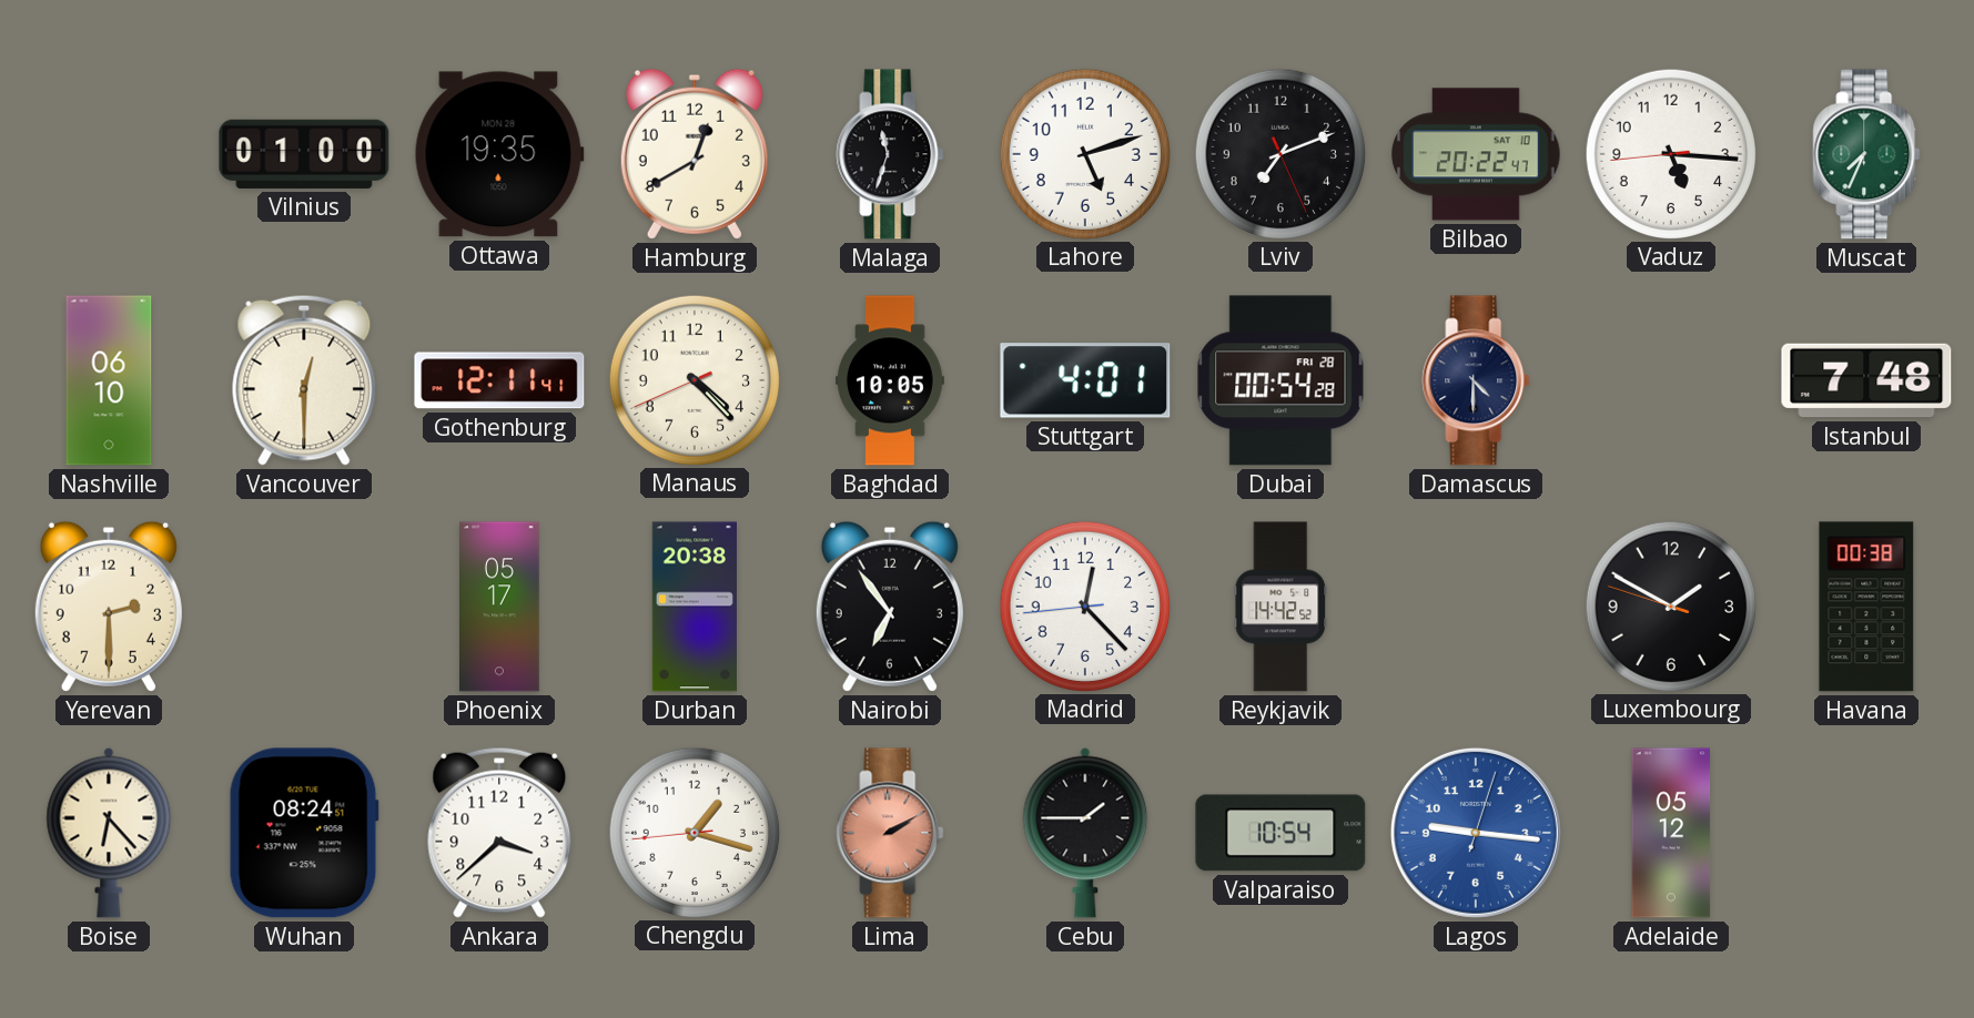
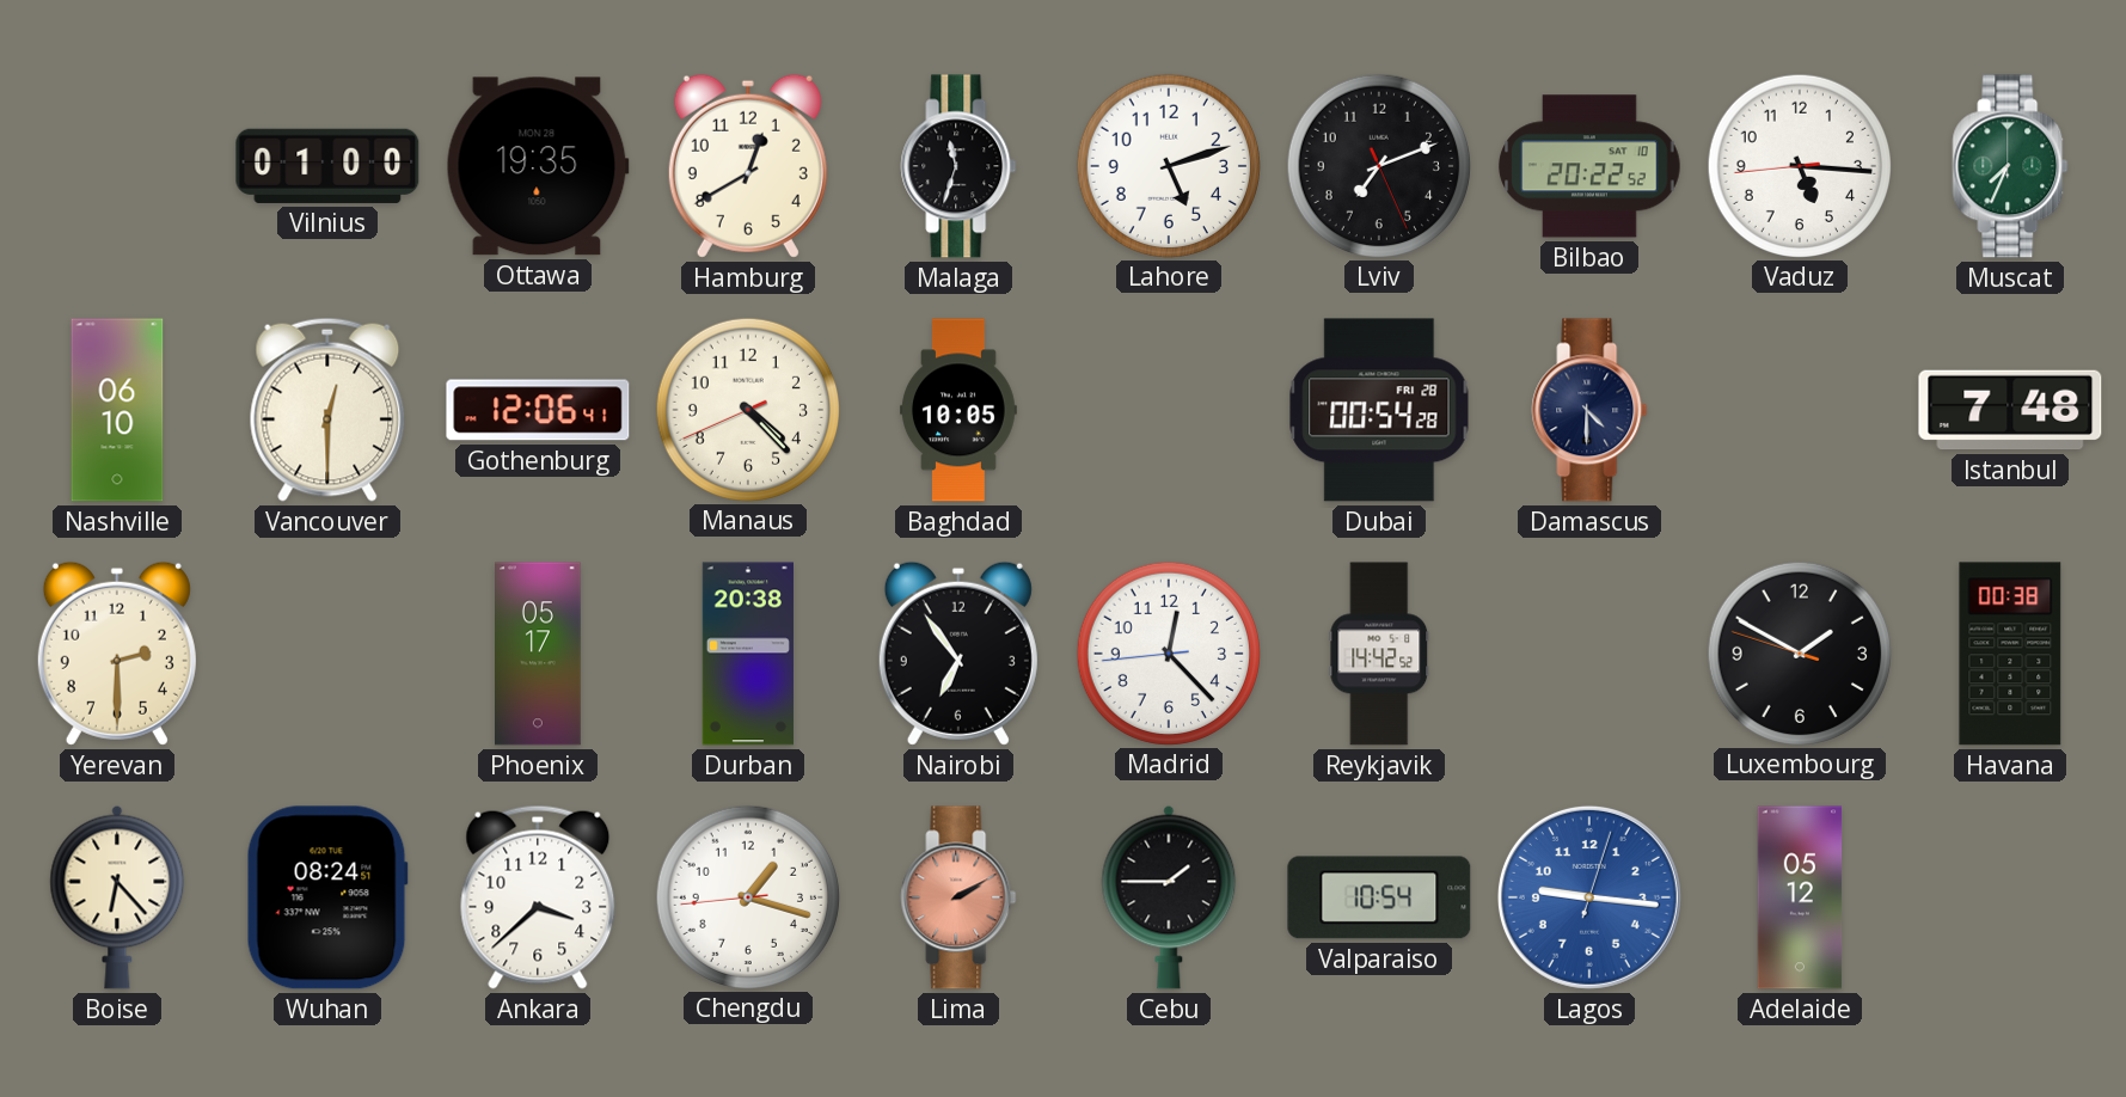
Bilbao: 20:22:47 -> 20:22:52
Gothenburg: 12:11 -> 12:06
Stuttgart: 4:01 -> none
